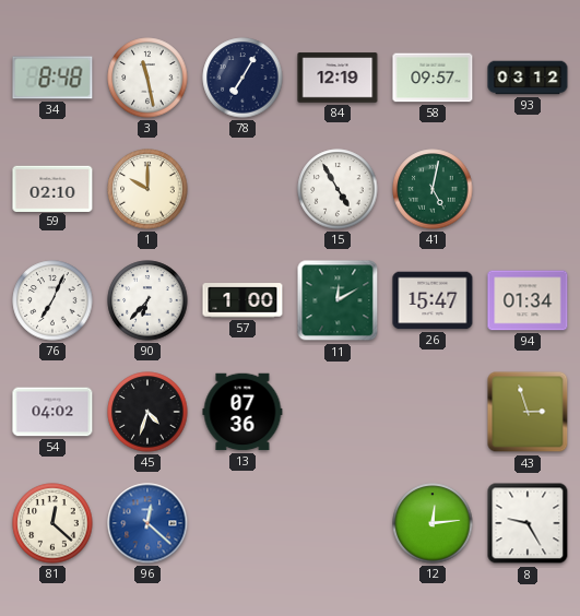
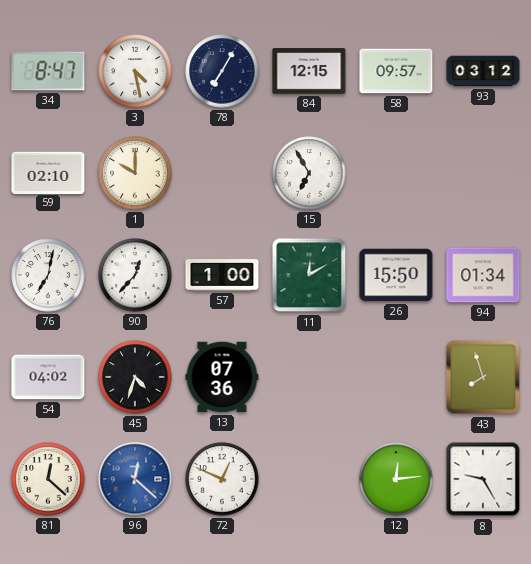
34: 8:48 -> 8:47
3: 11:28 -> 4:28
84: 12:19 -> 12:15
15: 4:55 -> 6:55
41: 5:02 -> none
76: 7:04 -> 7:02
90: 6:37 -> 12:37
26: 15:47 -> 15:50
43: 2:57 -> 7:57
72: none -> 12:49
